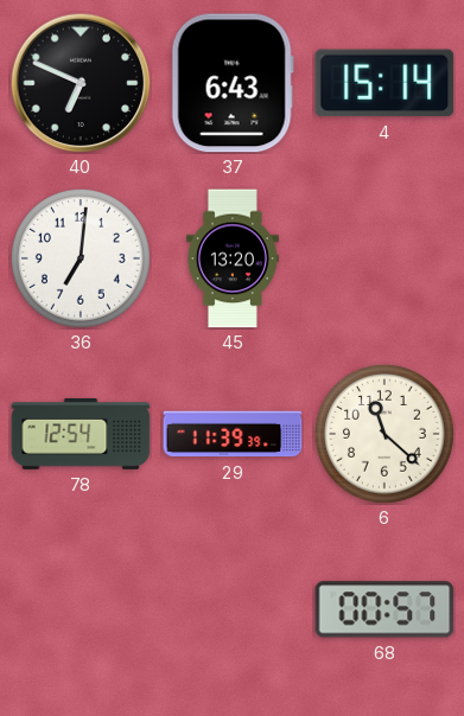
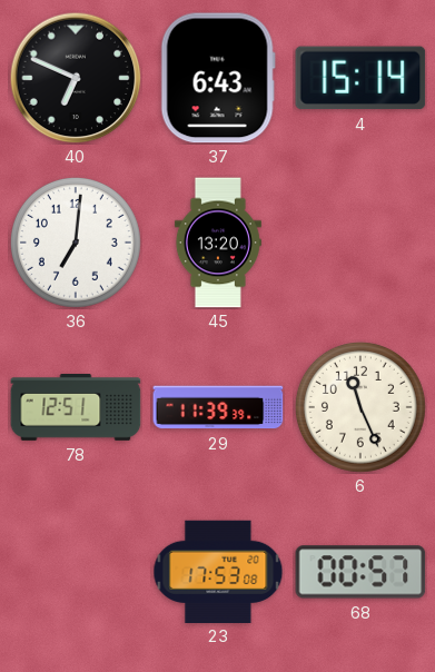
78: 12:54 -> 12:51
6: 11:22 -> 11:26
23: none -> 17:53
